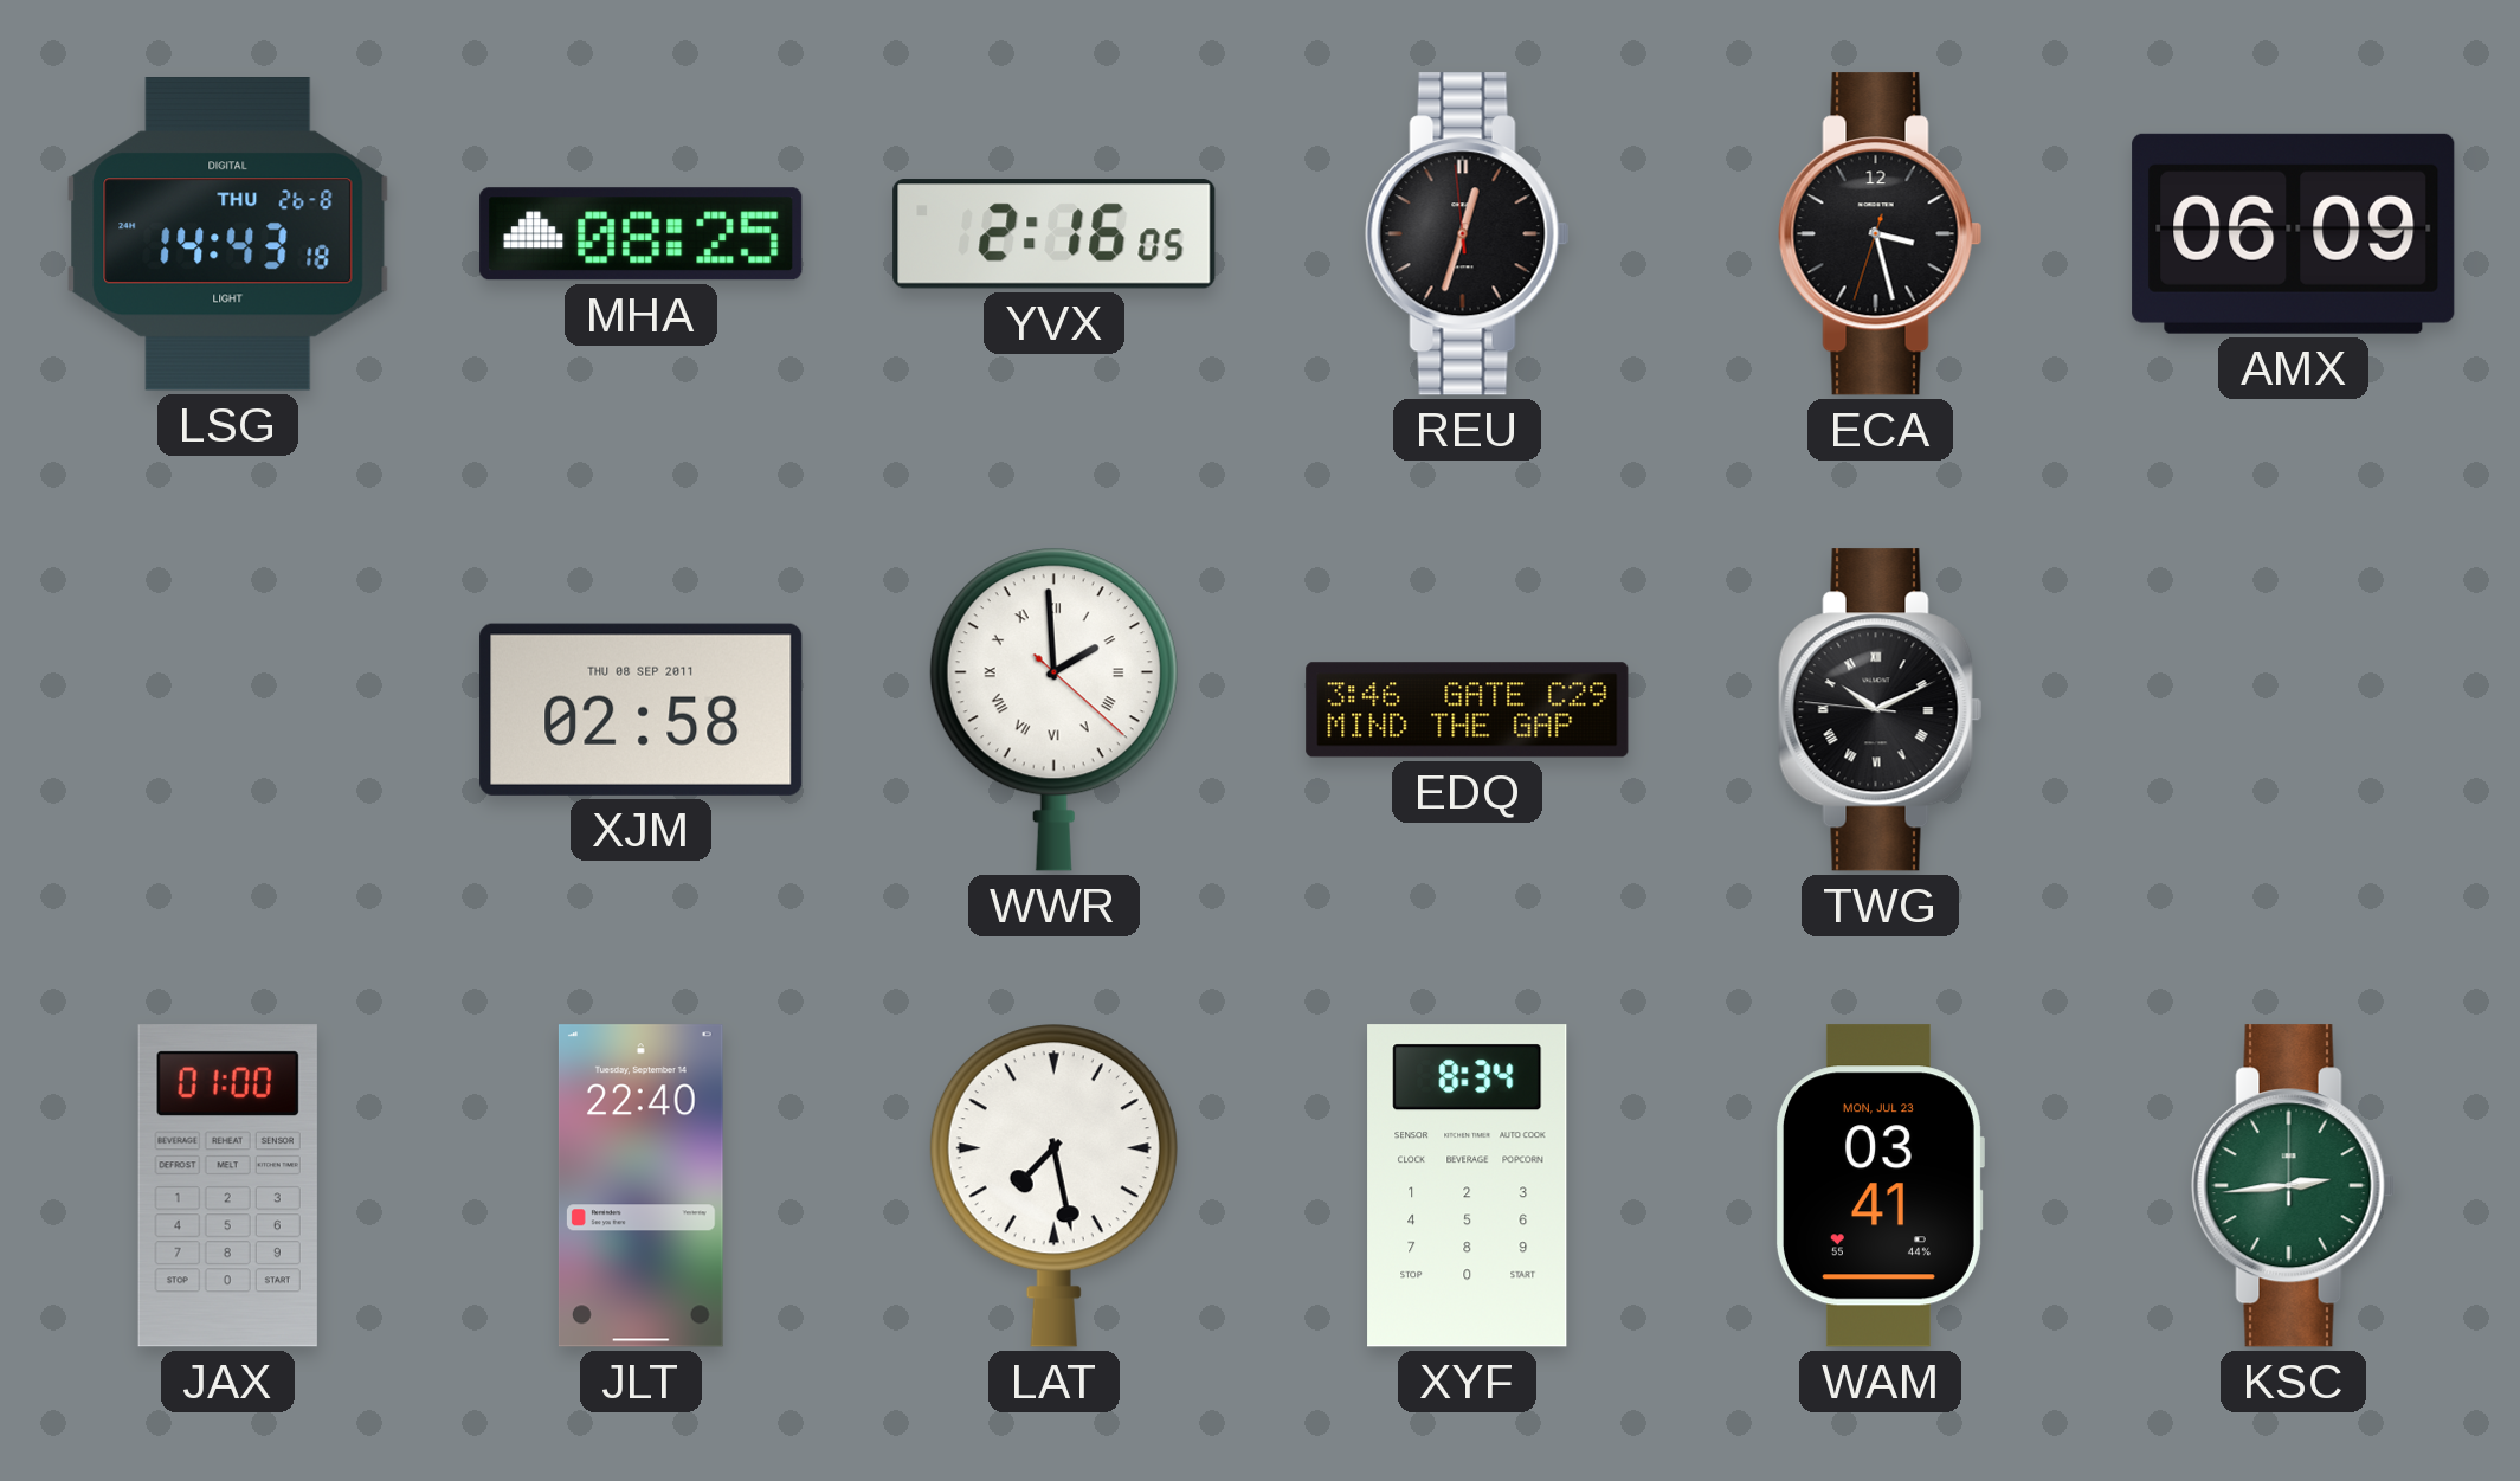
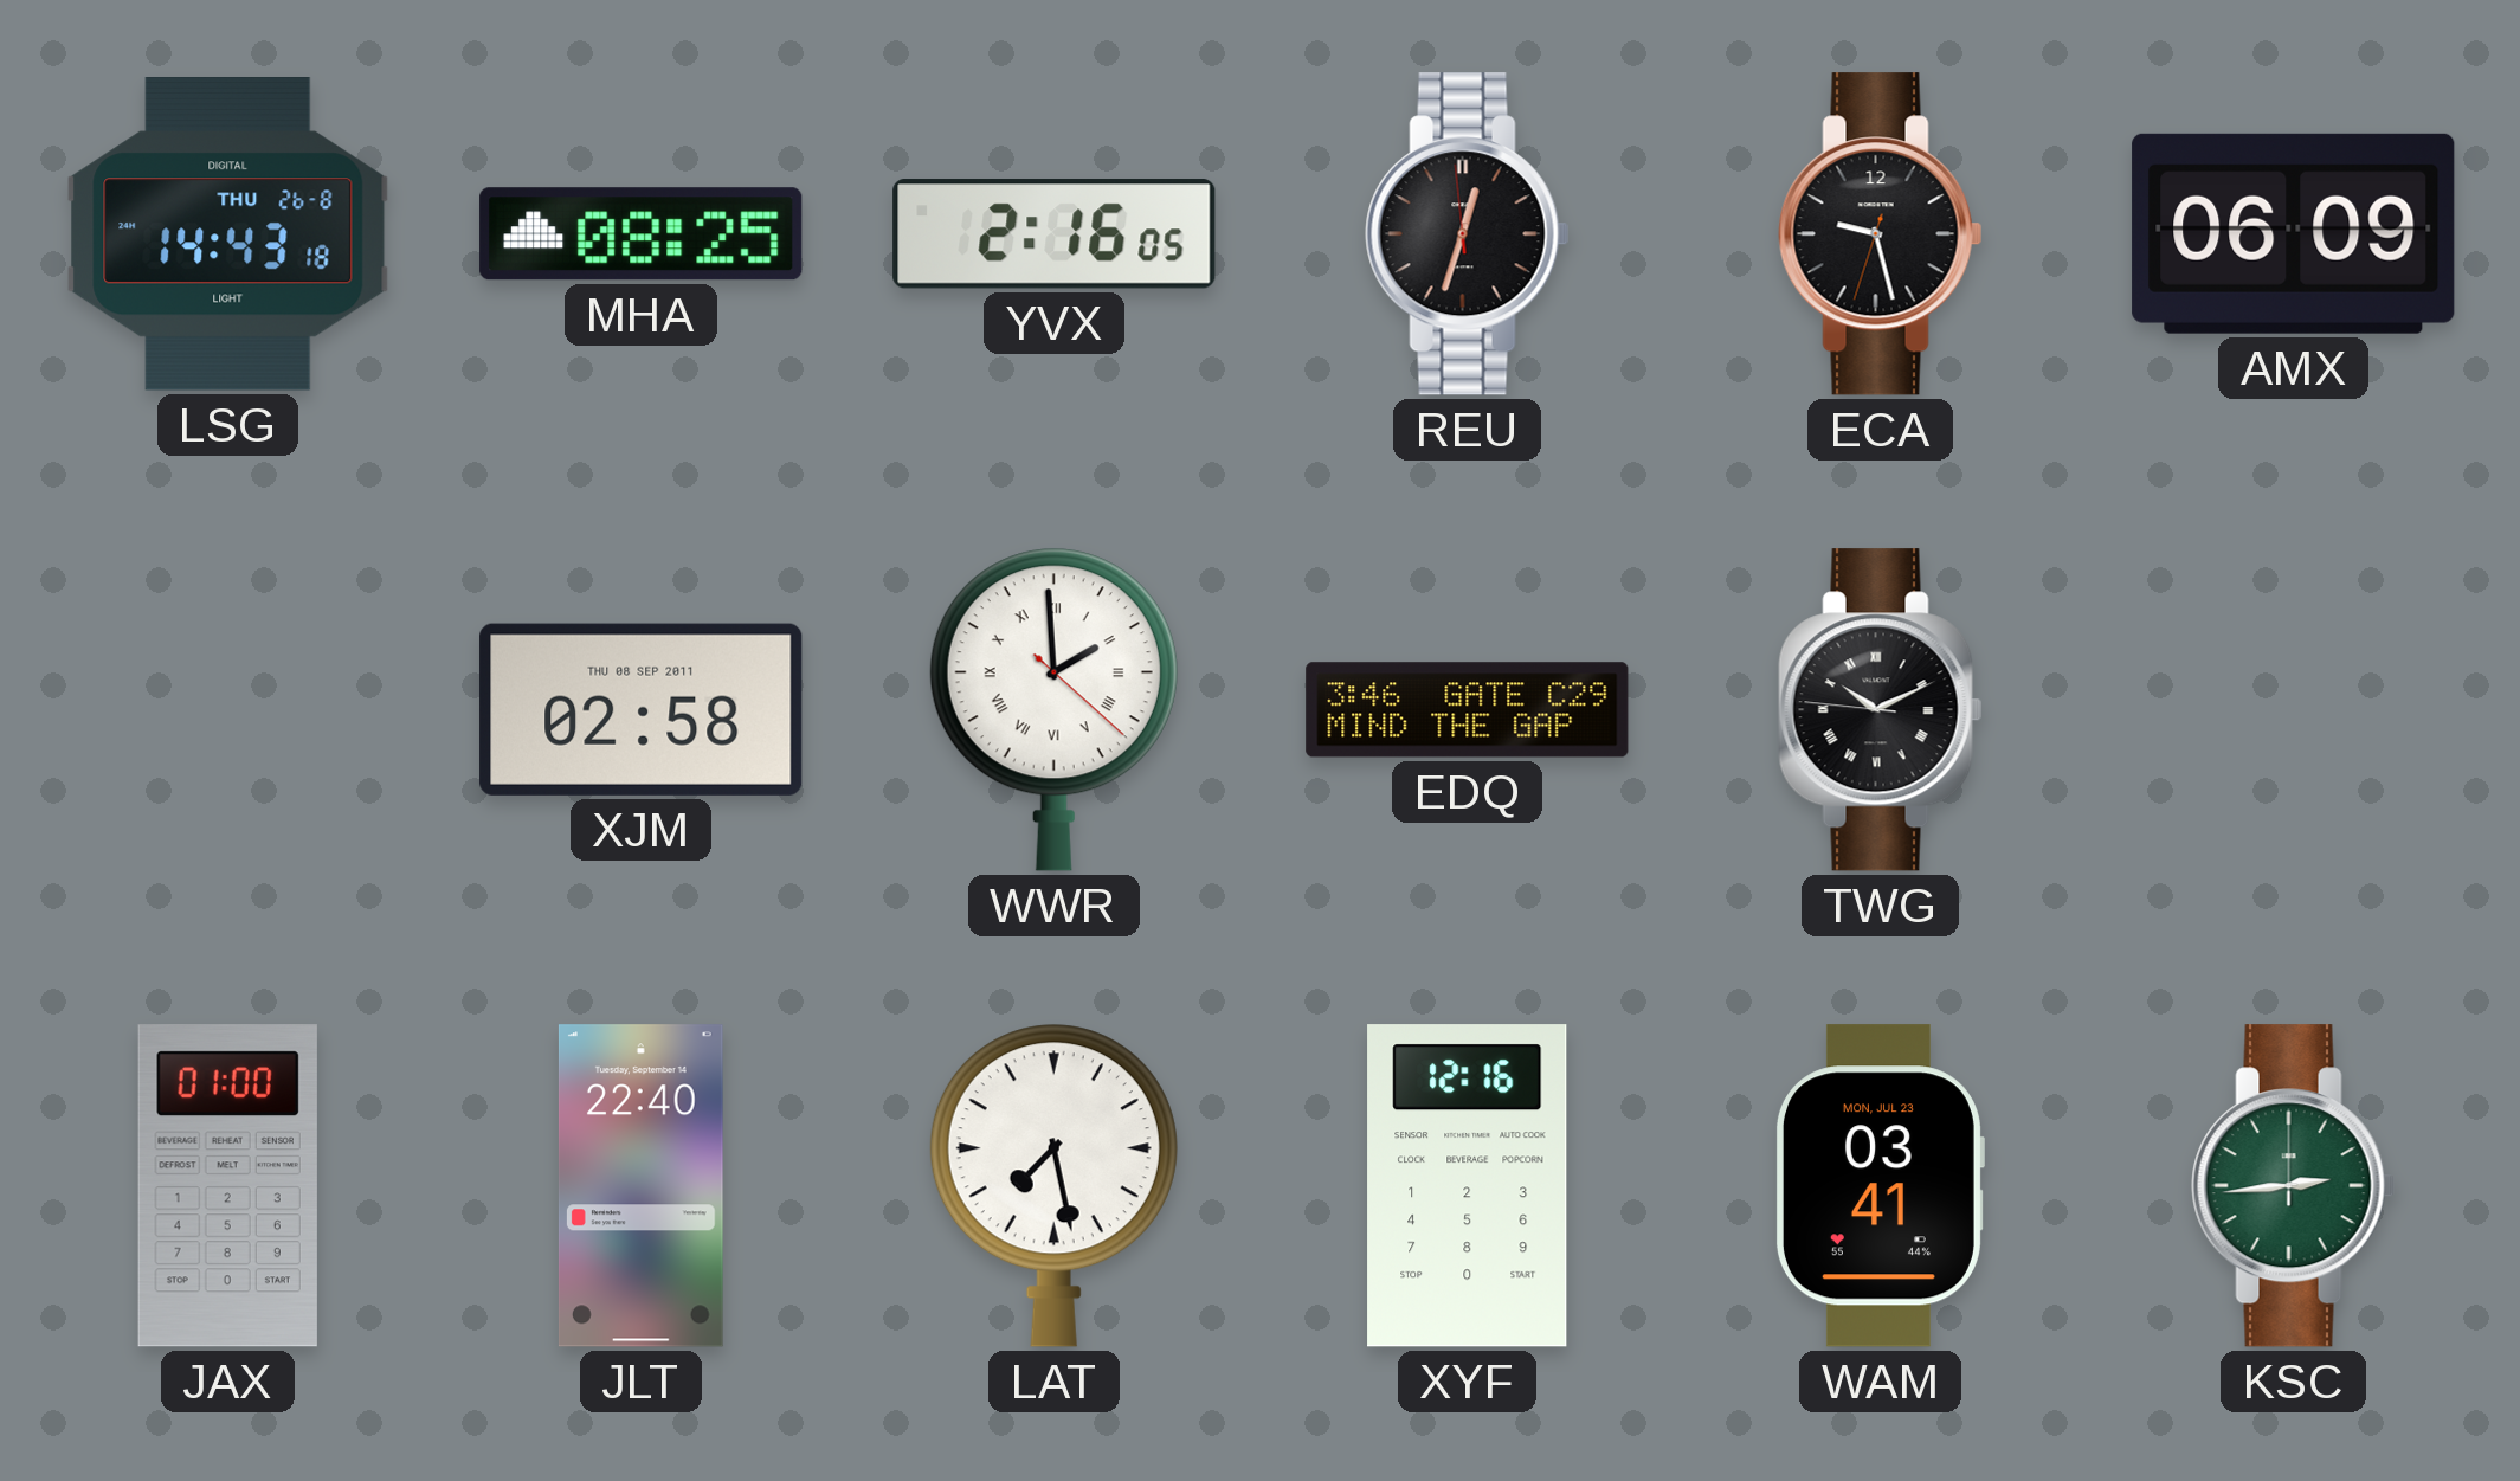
ECA: 3:27 -> 9:27
XYF: 8:34 -> 12:16
